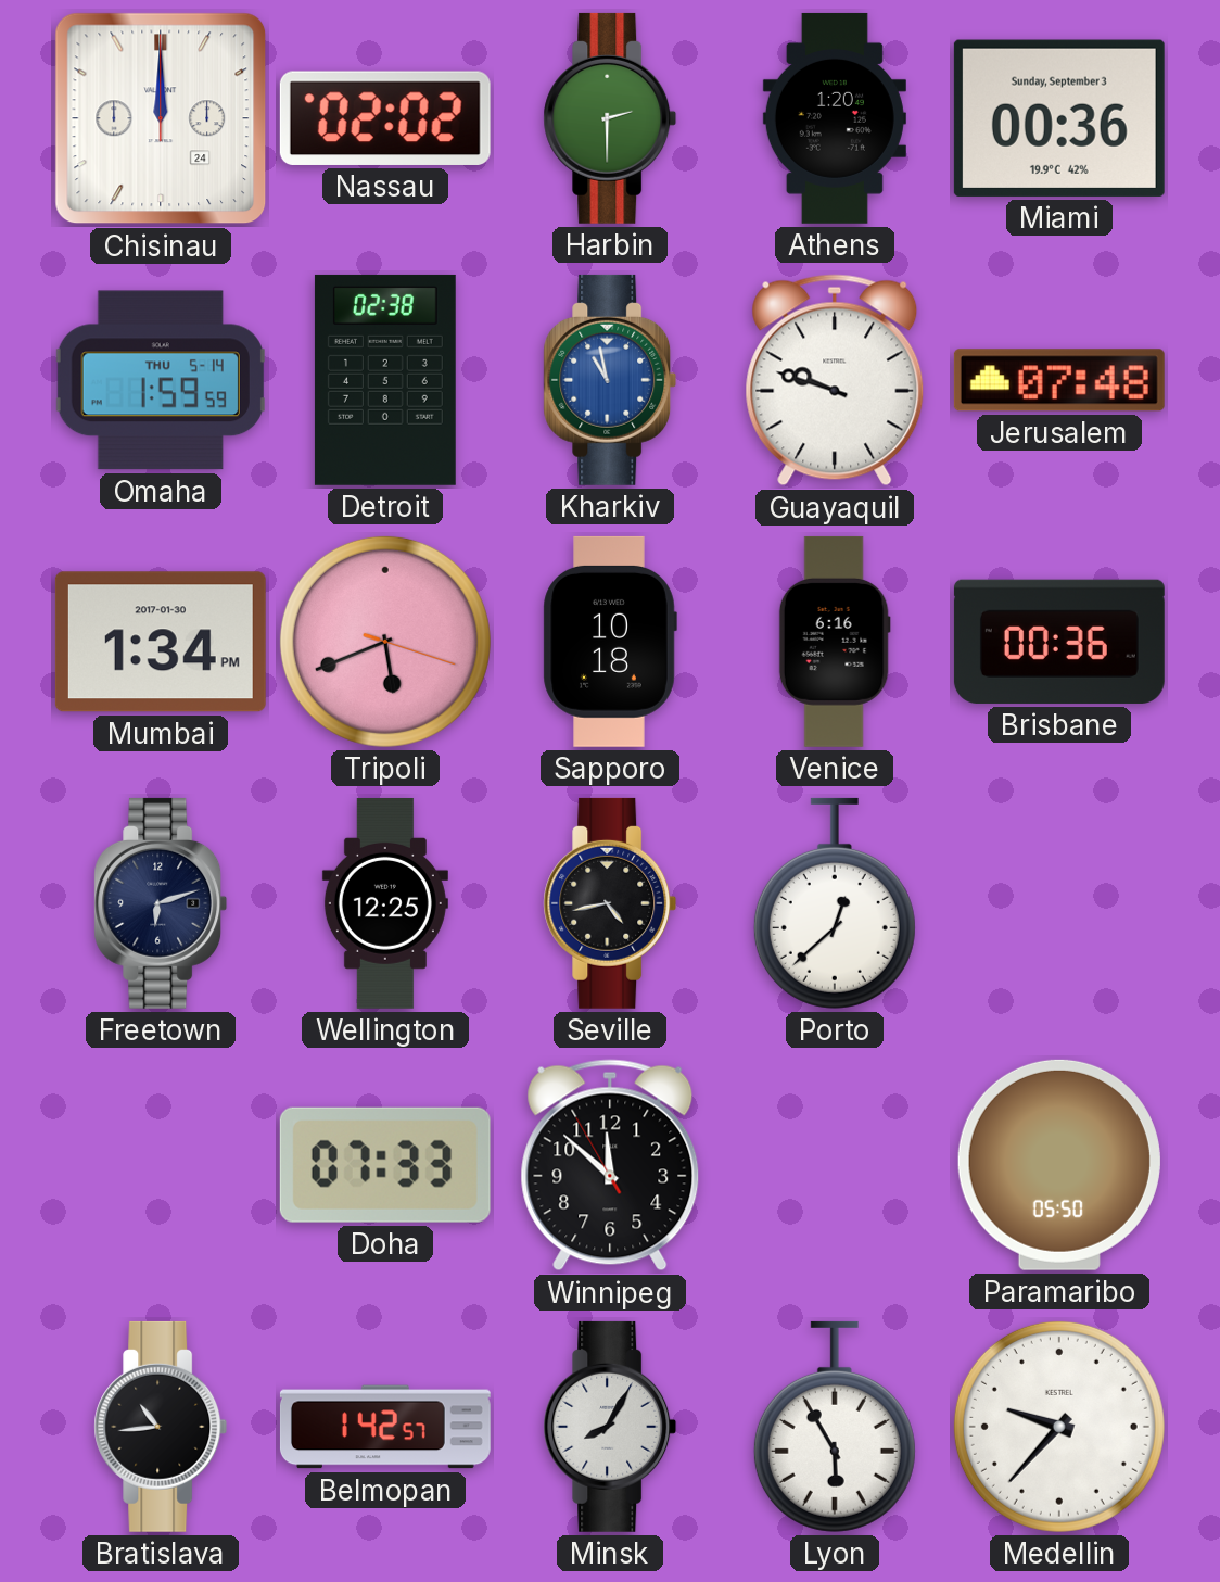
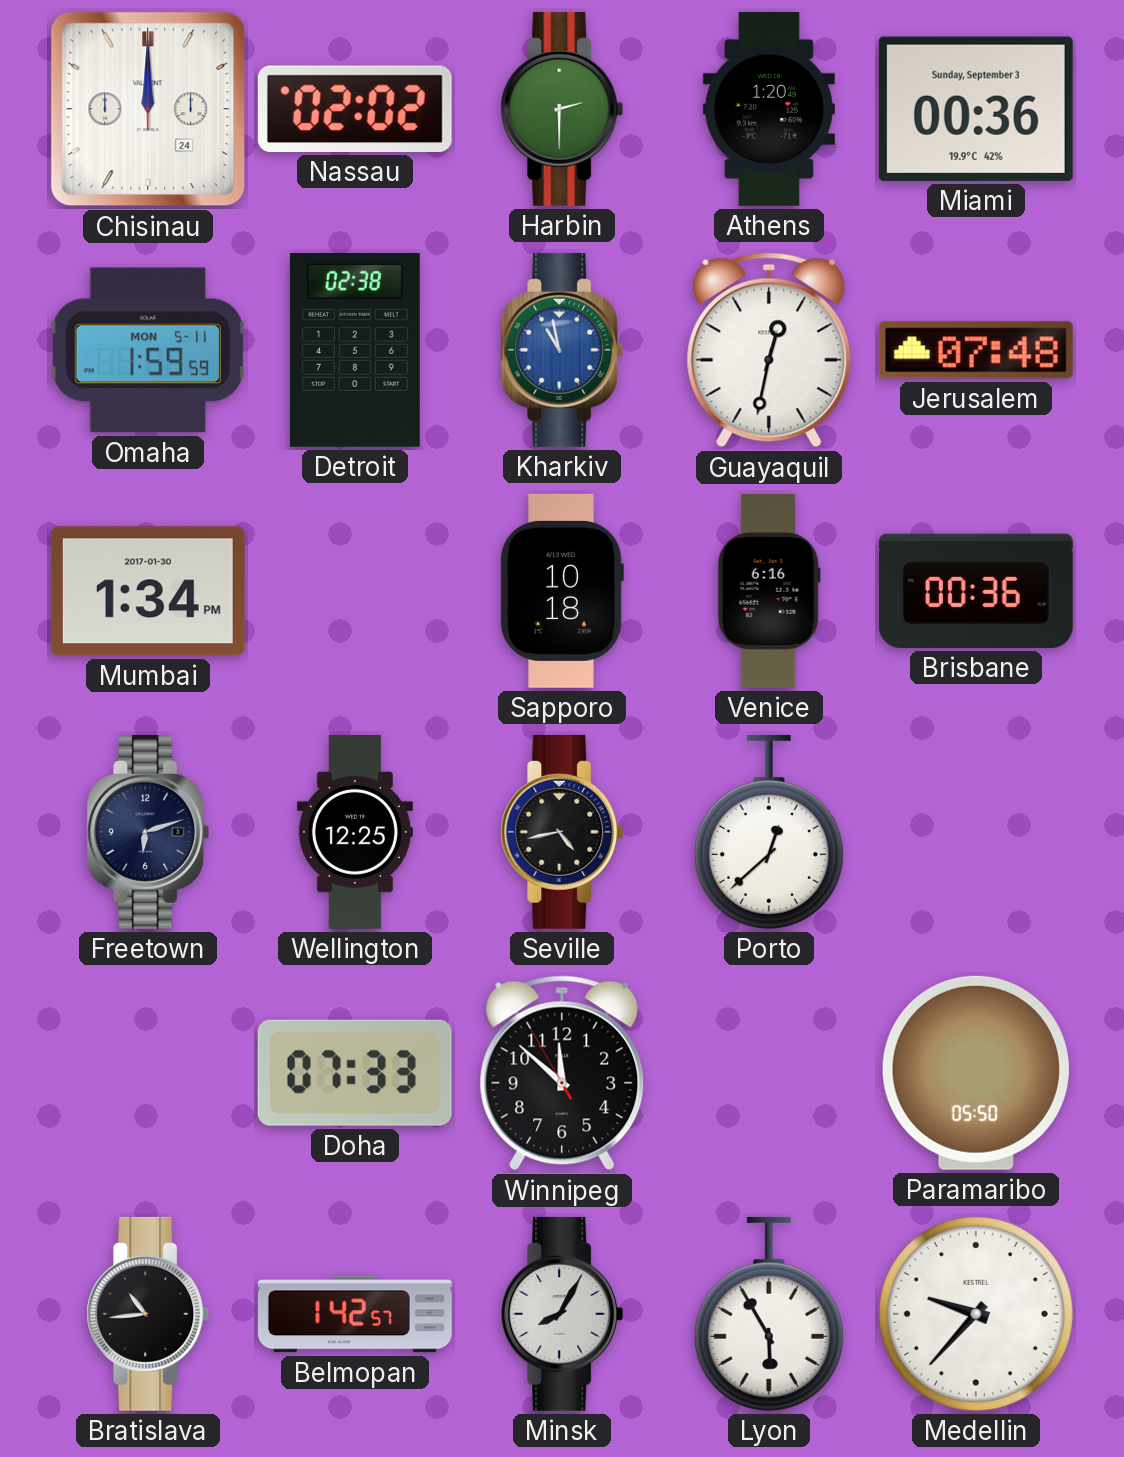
Omaha date: THU 5-14 -> MON 5-11
Guayaquil: 9:48 -> 12:32
Tripoli: 5:41 -> none
